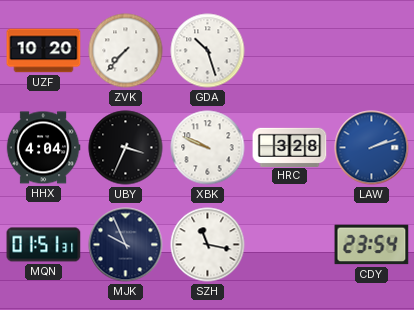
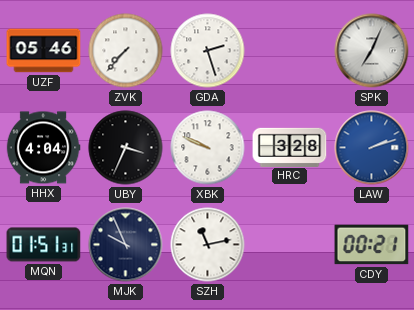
UZF: 10:20 -> 05:46
GDA: 10:27 -> 2:27
SPK: none -> 7:04
SZH: 11:17 -> 11:13
CDY: 23:54 -> 00:21
